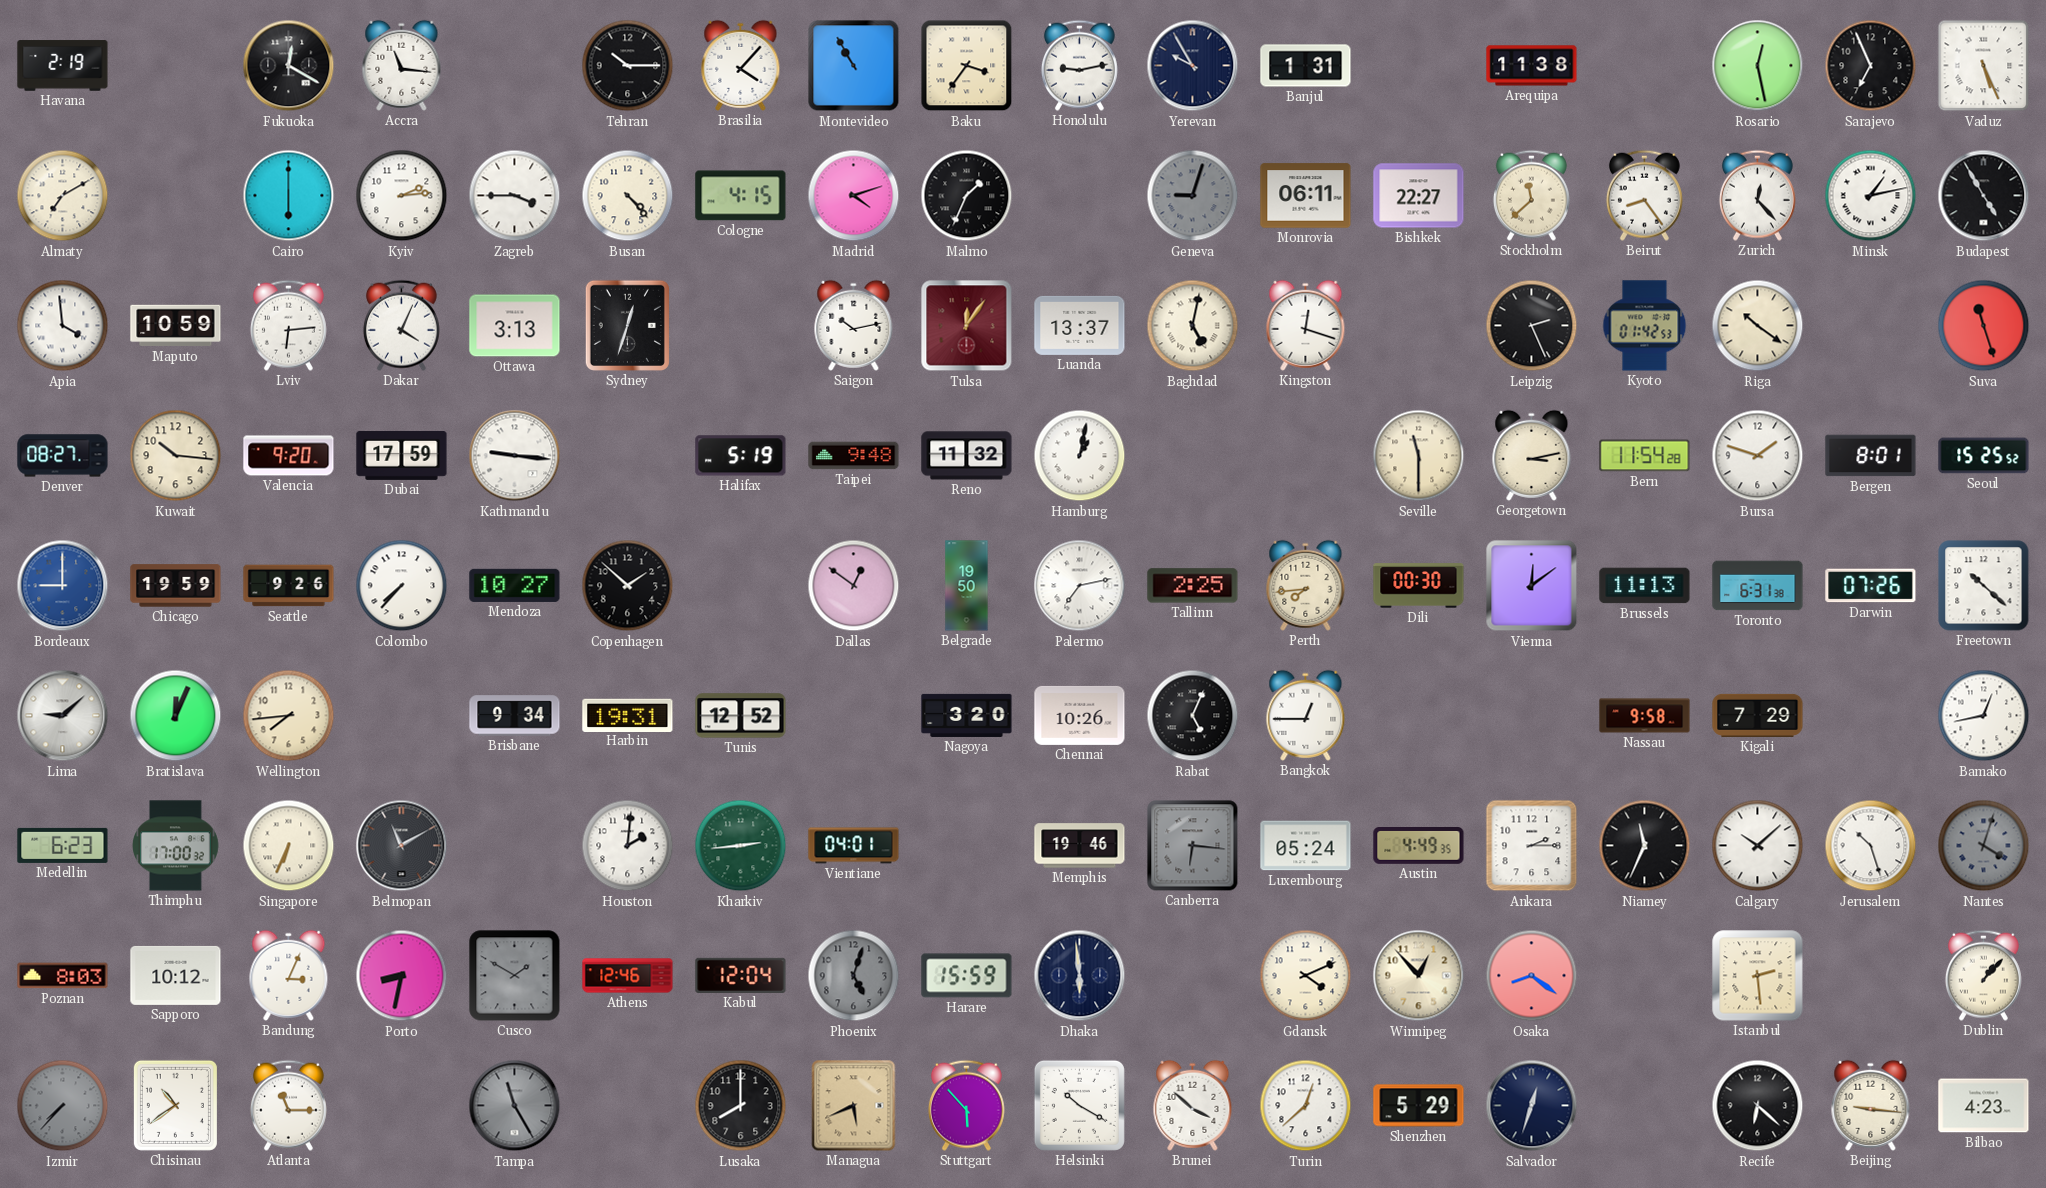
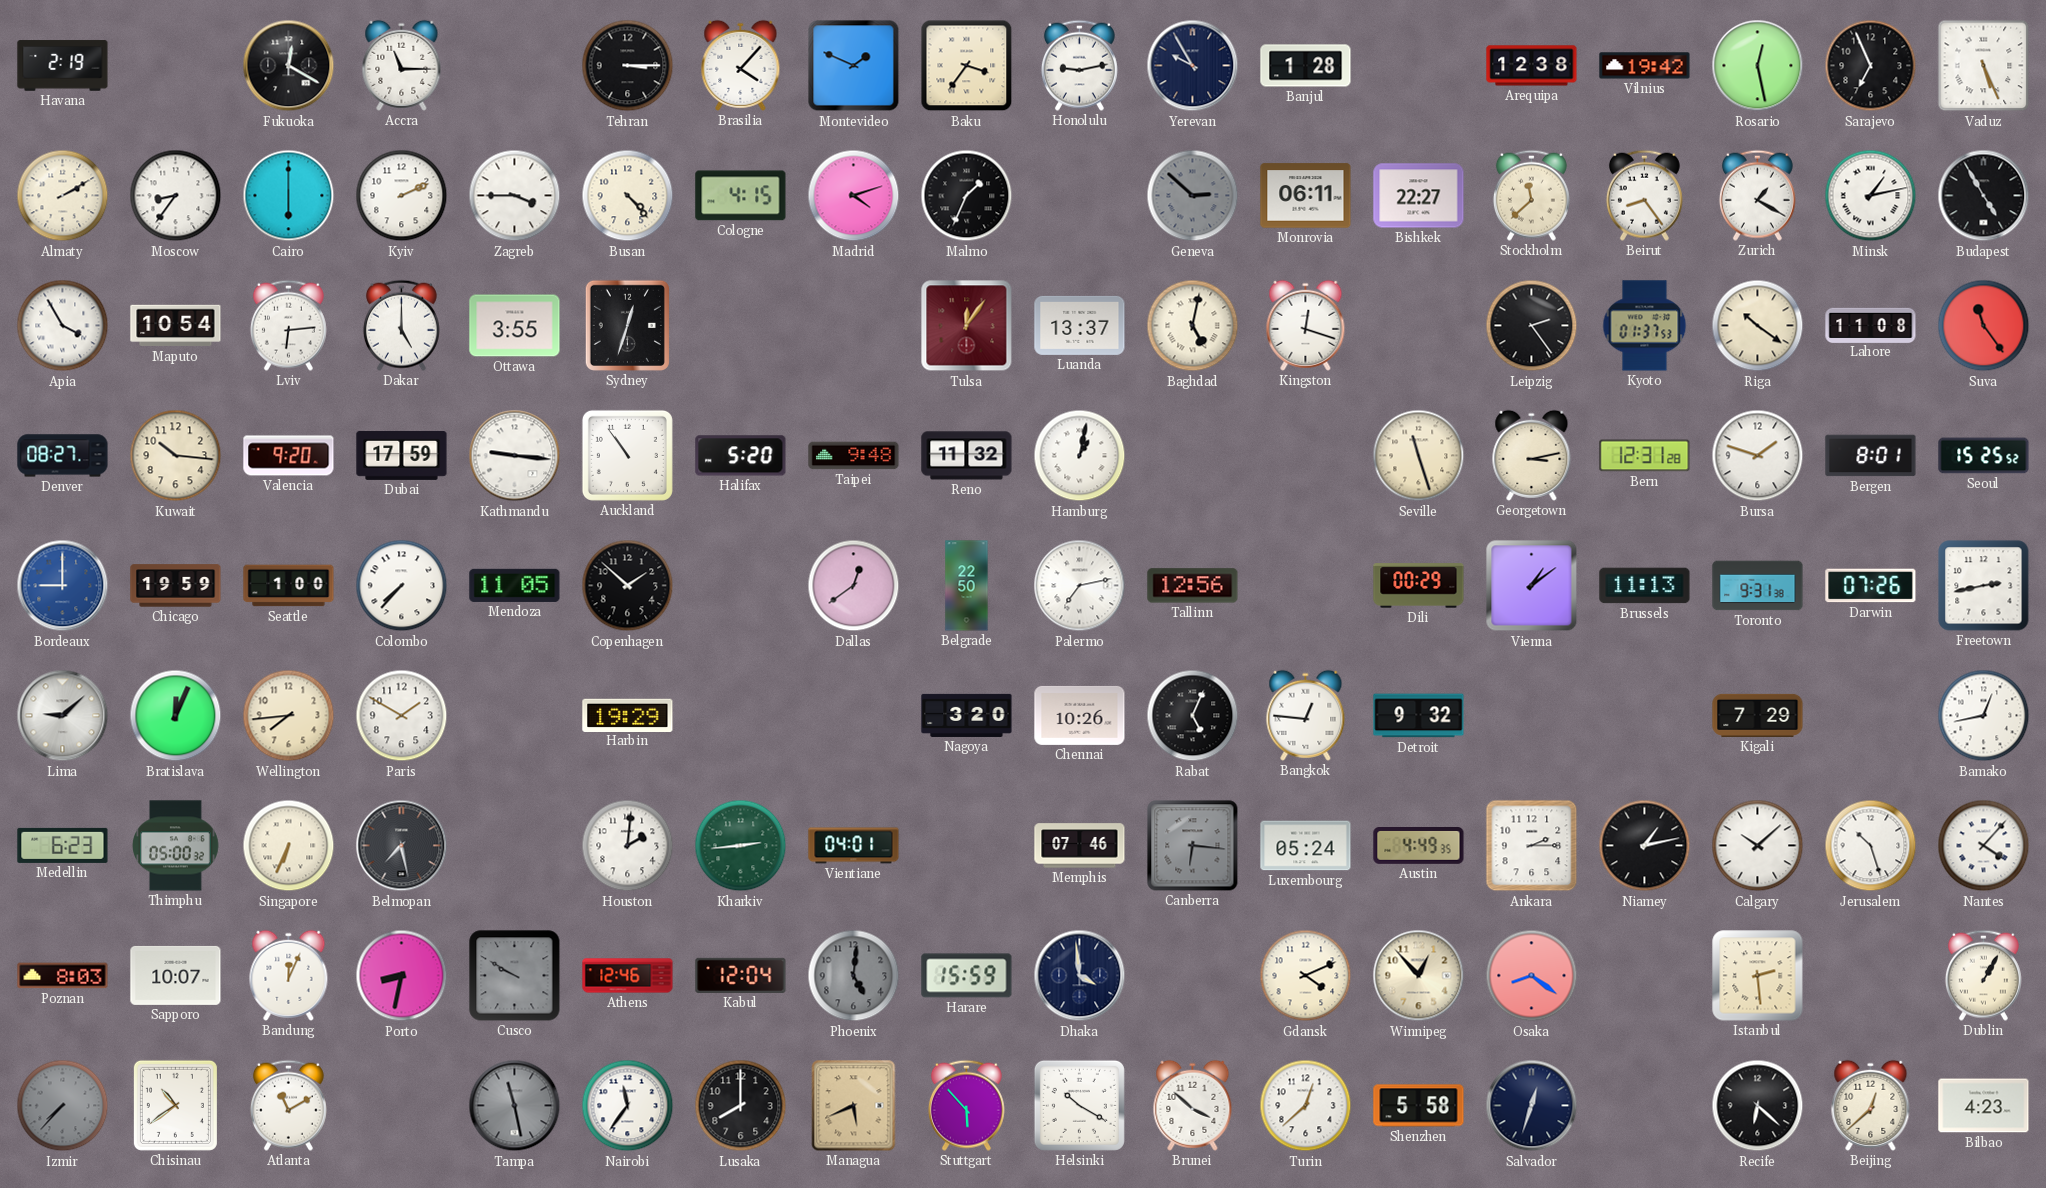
Accra: 11:16 -> 11:15
Tehran: 10:15 -> 3:15
Montevideo: 10:55 -> 1:49
Banjul: 1:31 -> 1:28
Arequipa: 11:38 -> 12:38
Vilnius: none -> 19:42
Almaty: 7:10 -> 2:10
Moscow: none -> 8:36
Kyiv: 2:14 -> 2:11
Geneva: 9:03 -> 2:52
Zurich: 12:23 -> 1:20
Apia: 3:59 -> 3:55
Maputo: 10:59 -> 10:54
Dakar: 4:04 -> 5:00
Ottawa: 3:13 -> 3:55
Saigon: 10:13 -> none
Leipzig: 2:26 -> 2:24
Kyoto: 01:42 -> 01:37
Lahore: none -> 11:08
Suva: 11:27 -> 11:24
Auckland: none -> 10:54
Halifax: 5:19 -> 5:20
Seville: 11:30 -> 11:27
Bern: 11:54 -> 12:31
Seattle: 9:26 -> 1:00
Mendoza: 10:27 -> 11:05
Dallas: 12:51 -> 12:39
Belgrade: 19:50 -> 22:50
Tallinn: 2:25 -> 12:56
Perth: 7:44 -> none
Dili: 00:30 -> 00:29
Vienna: 12:09 -> 1:09
Toronto: 6:31 -> 9:31
Freetown: 10:22 -> 2:43
Paris: none -> 1:50
Brisbane: 9:34 -> none
Harbin: 19:31 -> 19:29
Tunis: 12:52 -> none
Bangkok: 12:45 -> 12:46
Detroit: none -> 9:32
Nassau: 9:58 -> none
Thimphu: 17:00 -> 05:00
Belmopan: 11:10 -> 7:28
Memphis: 19:46 -> 07:46
Niamey: 11:34 -> 1:13
Nantes: 4:03 -> 4:07
Nantes dial: grey -> white
Sapporo: 10:12 -> 10:07
Bandung: 3:04 -> 12:04
Cusco: 1:50 -> 9:50
Phoenix: 5:03 -> 5:01
Dhaka: 5:59 -> 3:59
Dublin: 1:07 -> 1:05
Atlanta: 11:15 -> 11:10
Tampa: 11:25 -> 11:28
Nairobi: none -> 11:36
Shenzhen: 5:29 -> 5:58
Beijing: 9:16 -> 12:38
